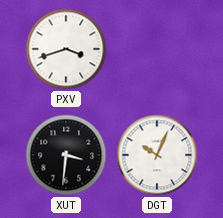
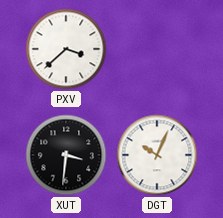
PXV: 3:42 -> 3:38
